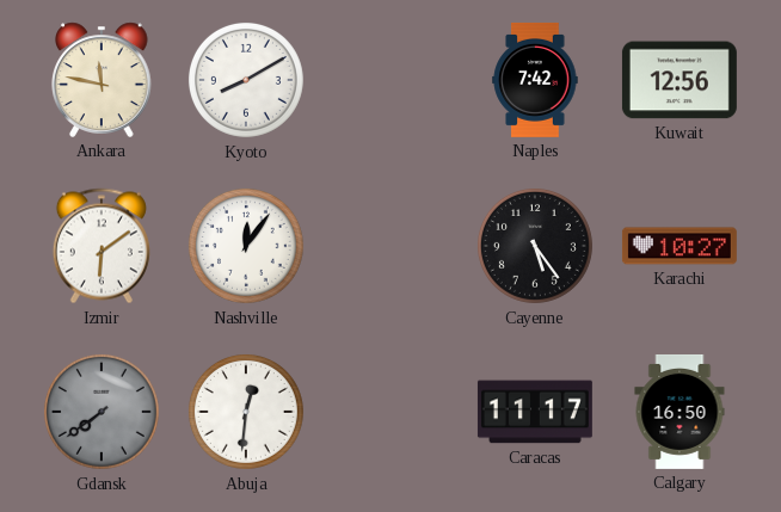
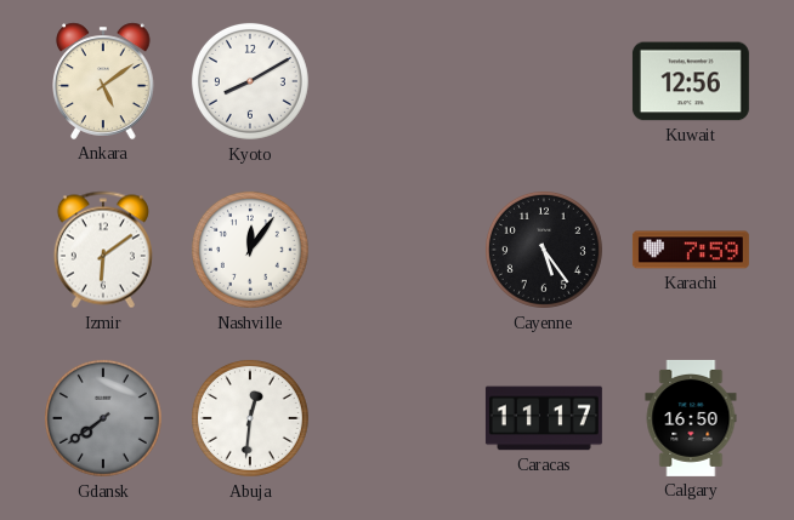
Ankara: 11:47 -> 5:09
Naples: 7:42 -> none
Karachi: 10:27 -> 7:59
